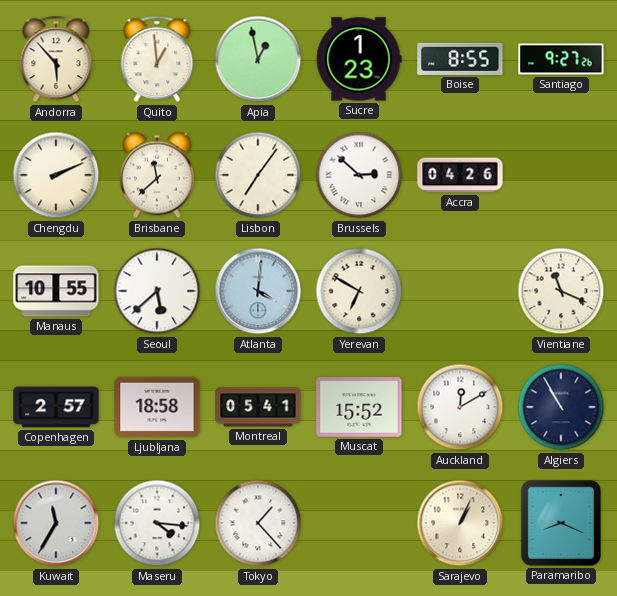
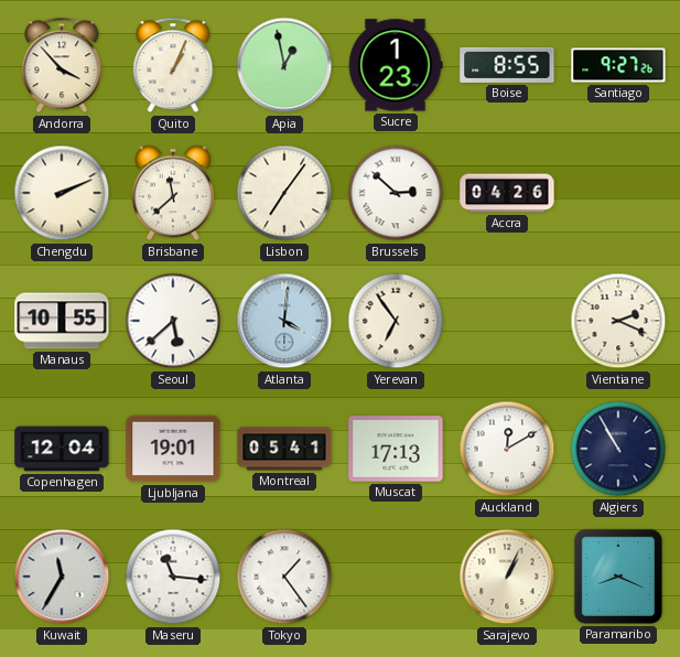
Andorra: 5:53 -> 3:53
Quito: 12:59 -> 1:04
Yerevan: 6:50 -> 6:54
Vientiane: 11:19 -> 2:19
Copenhagen: 2:57 -> 12:04
Ljubljana: 18:58 -> 19:01
Muscat: 15:52 -> 17:13
Maseru: 4:16 -> 11:16
Tokyo: 1:23 -> 1:24
